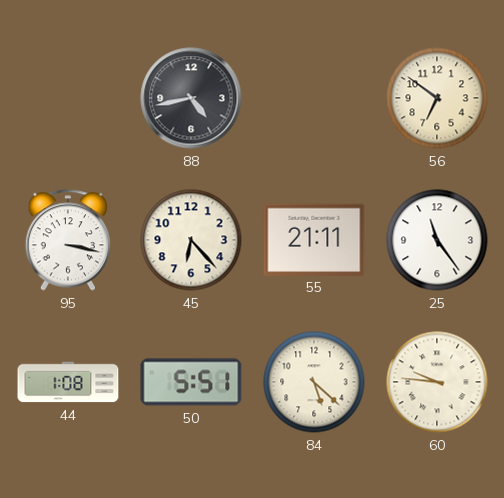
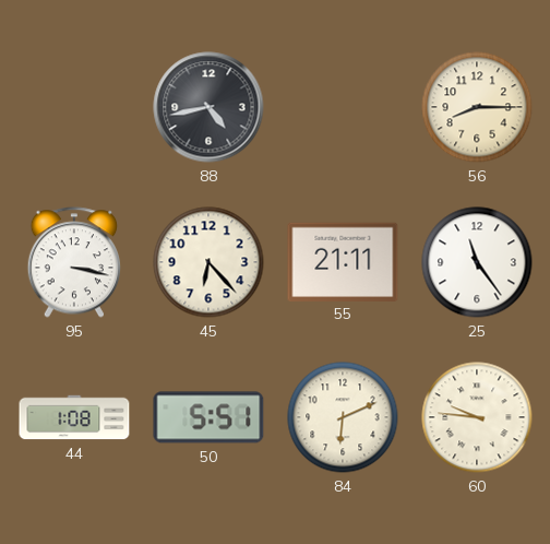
56: 6:51 -> 8:15
84: 5:22 -> 6:11
